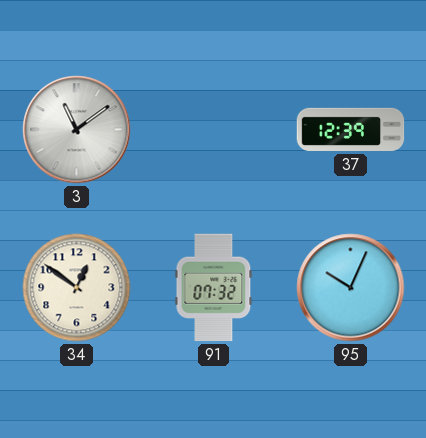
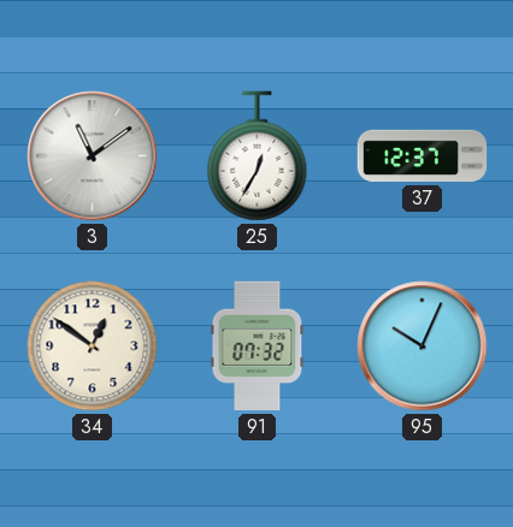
25: none -> 12:35
37: 12:39 -> 12:37
